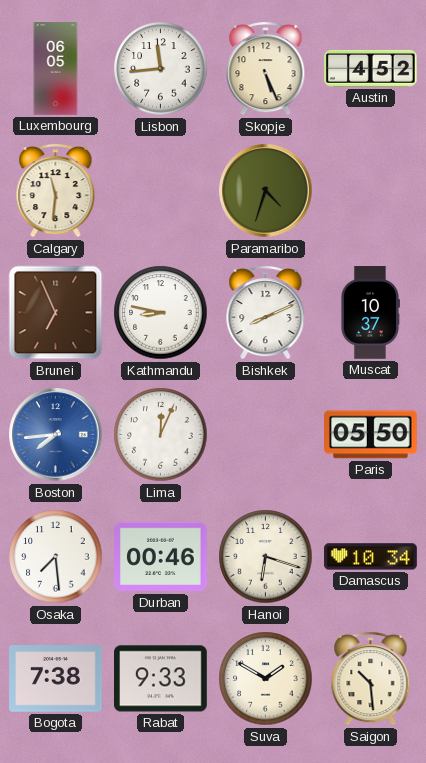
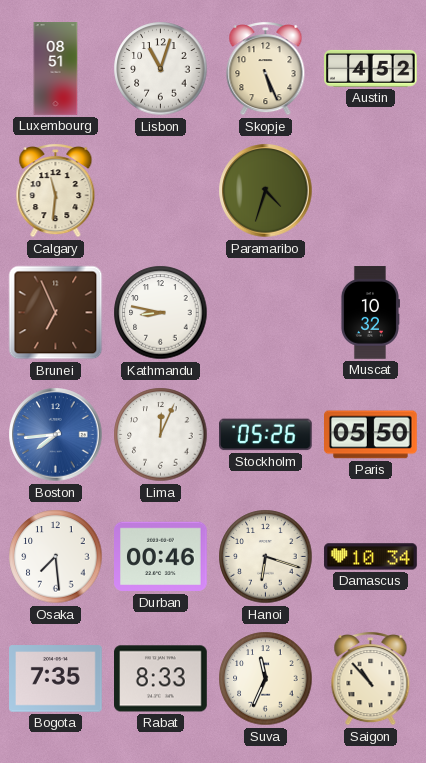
Luxembourg: 06:05 -> 08:51
Lisbon: 11:44 -> 11:03
Bishkek: 8:11 -> none
Muscat: 10:37 -> 10:32
Stockholm: none -> 05:26
Bogota: 7:38 -> 7:35
Rabat: 9:33 -> 8:33
Suva: 1:50 -> 11:34
Saigon: 10:29 -> 10:53
